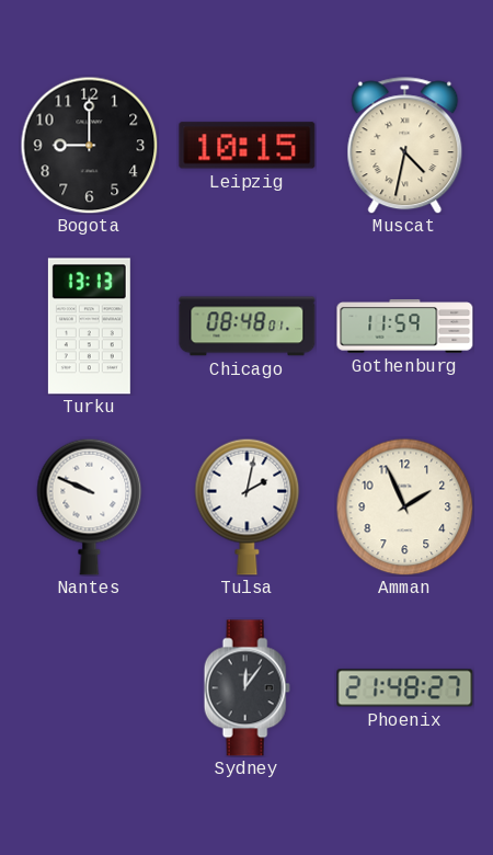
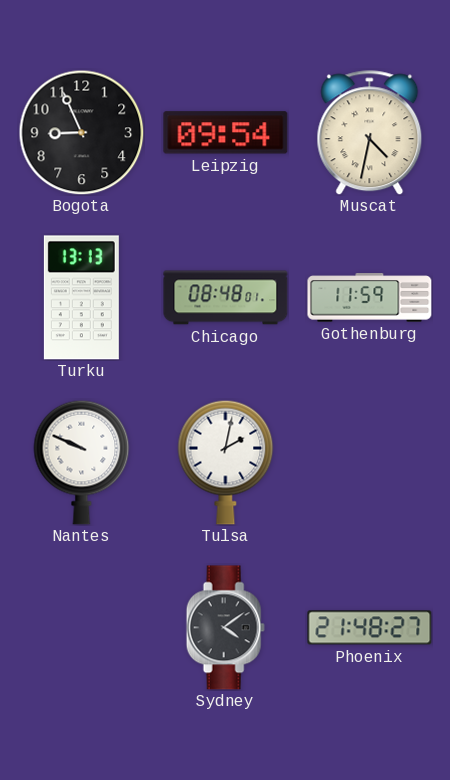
Bogota: 9:00 -> 8:56
Leipzig: 10:15 -> 09:54
Amman: 1:56 -> none
Sydney: 12:06 -> 4:09
